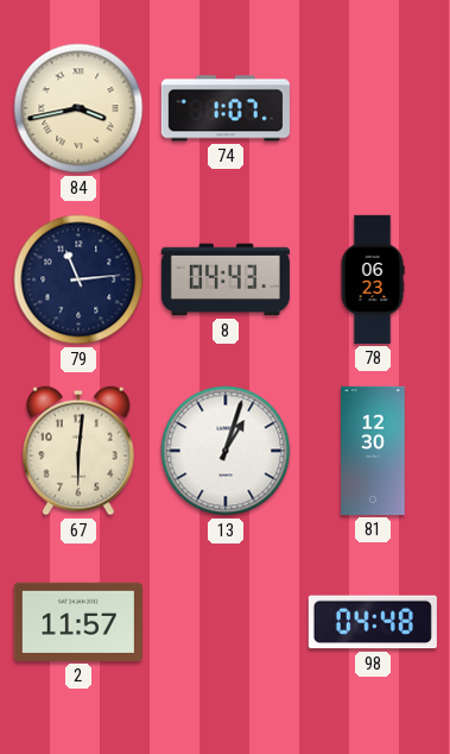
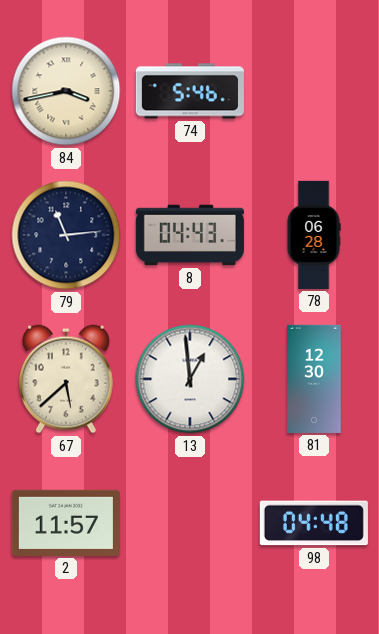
74: 1:07 -> 5:46
78: 06:23 -> 06:28
67: 6:01 -> 5:38
13: 1:03 -> 12:59
